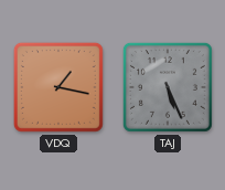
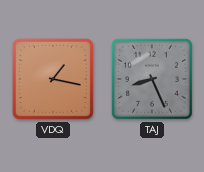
TAJ: 5:26 -> 8:26
